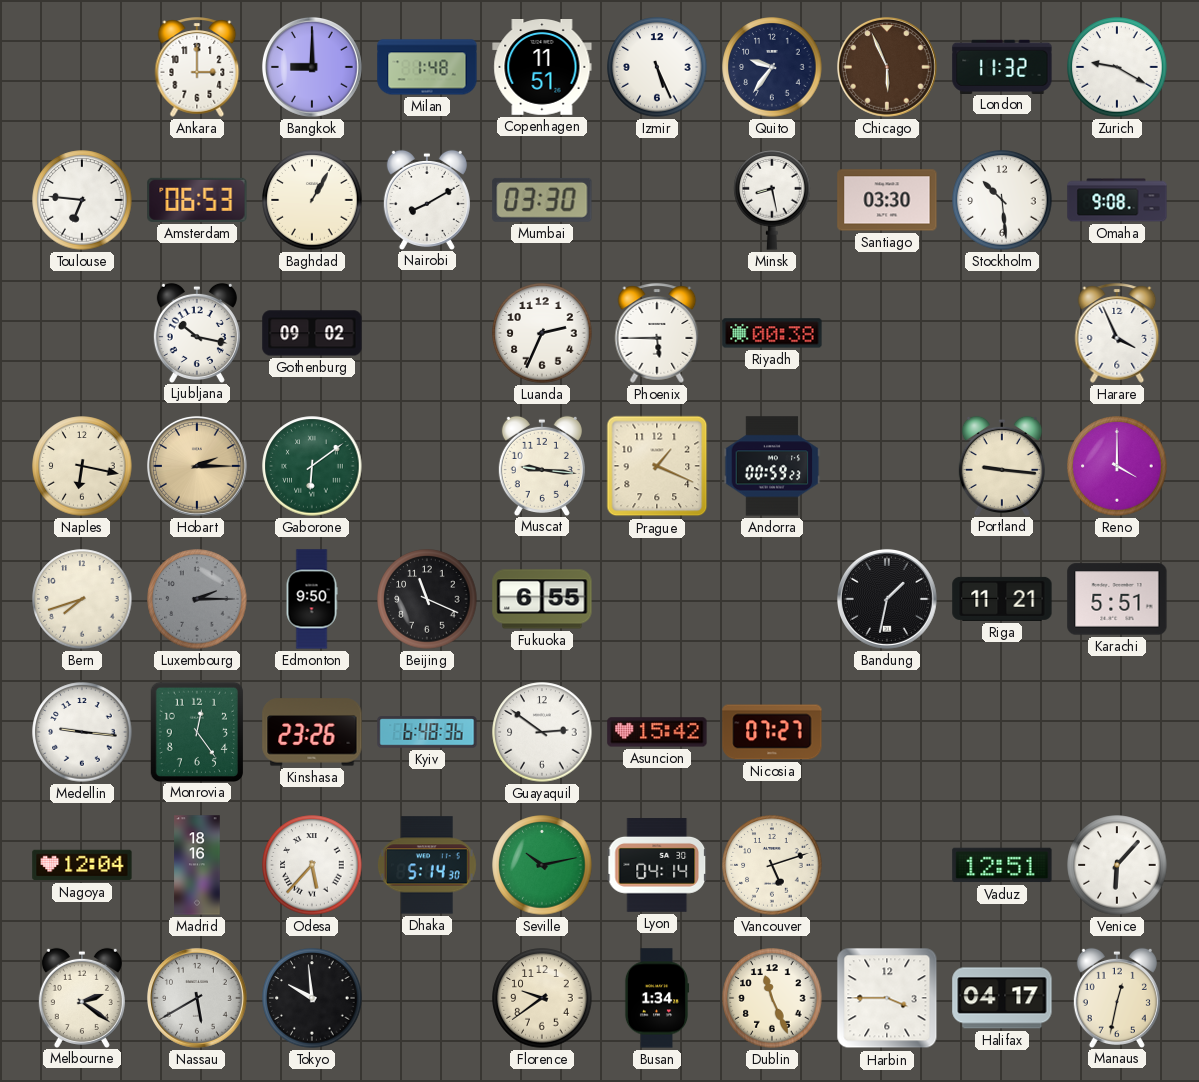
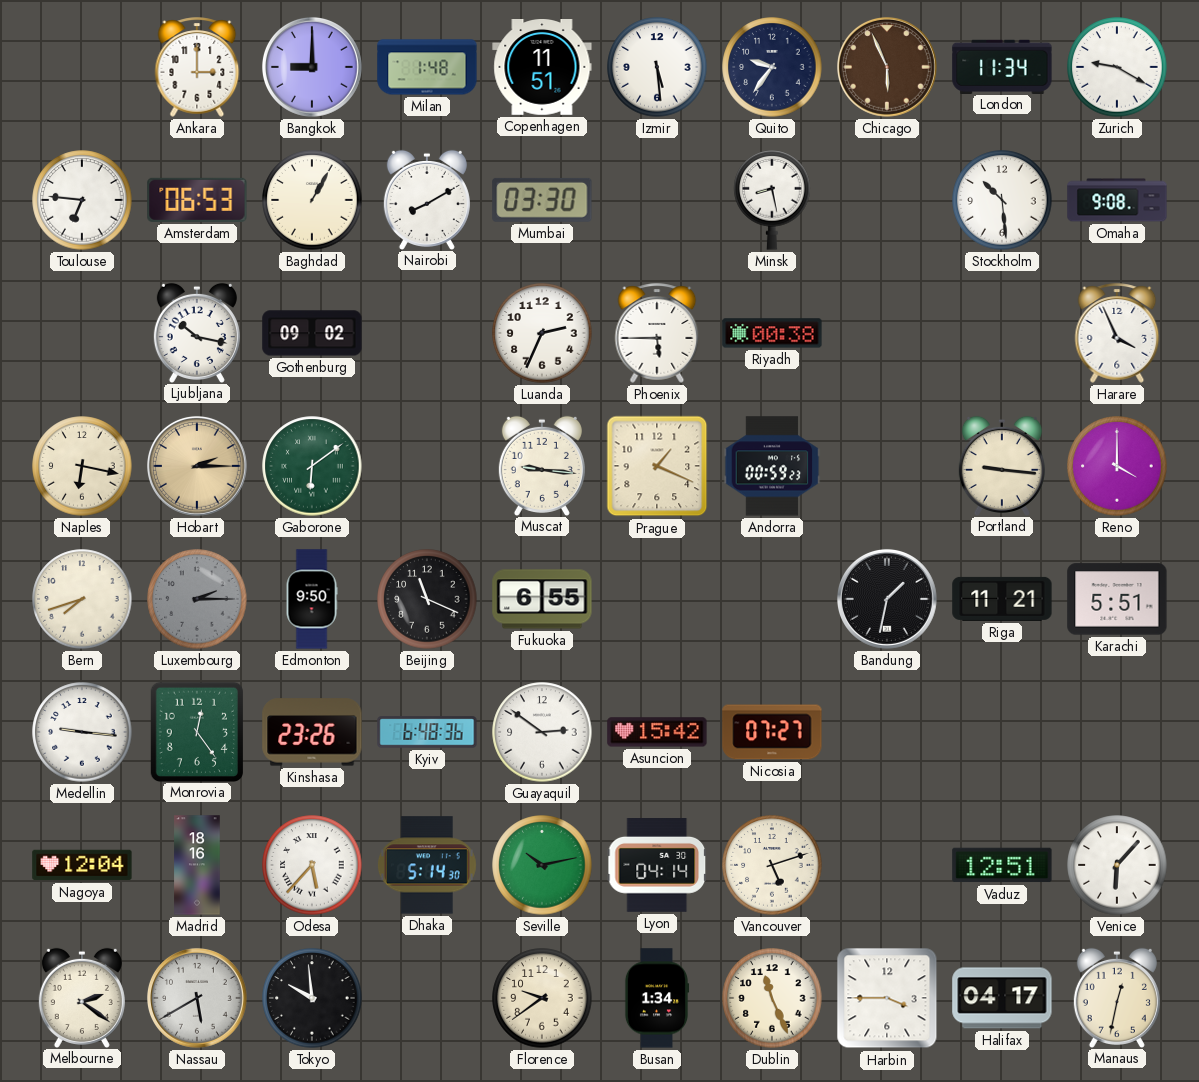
Izmir: 5:26 -> 5:29
London: 11:32 -> 11:34
Santiago: 03:30 -> none
